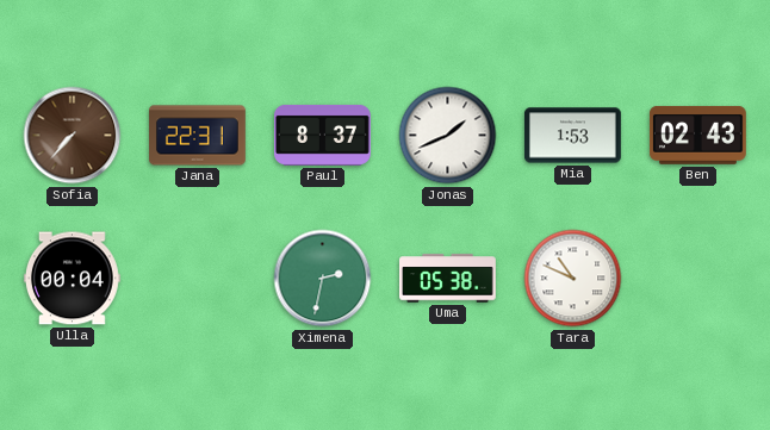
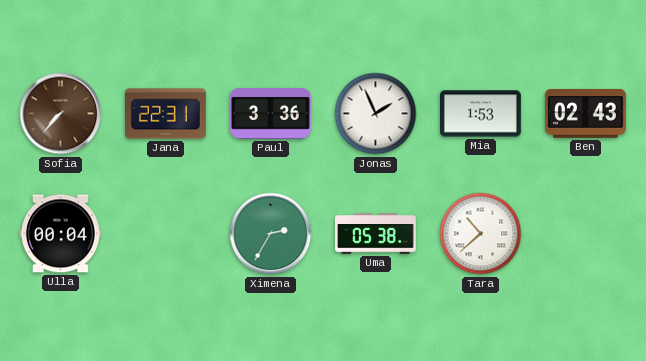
Paul: 8:37 -> 3:36
Jonas: 1:41 -> 1:56
Ximena: 2:32 -> 2:35
Tara: 10:49 -> 10:38
